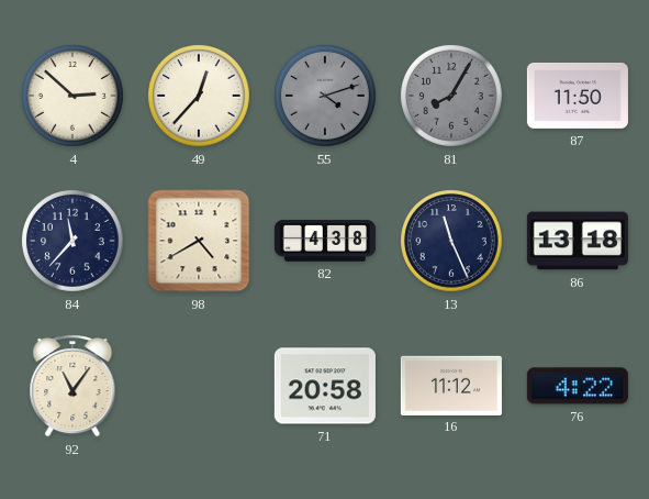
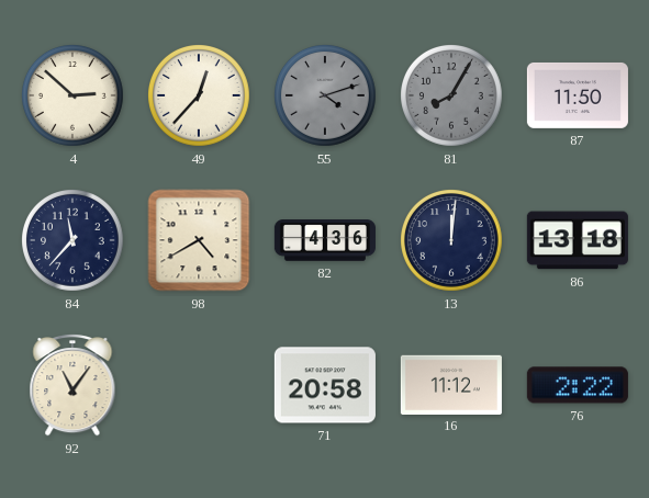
82: 4:38 -> 4:36
13: 11:26 -> 12:01
76: 4:22 -> 2:22
